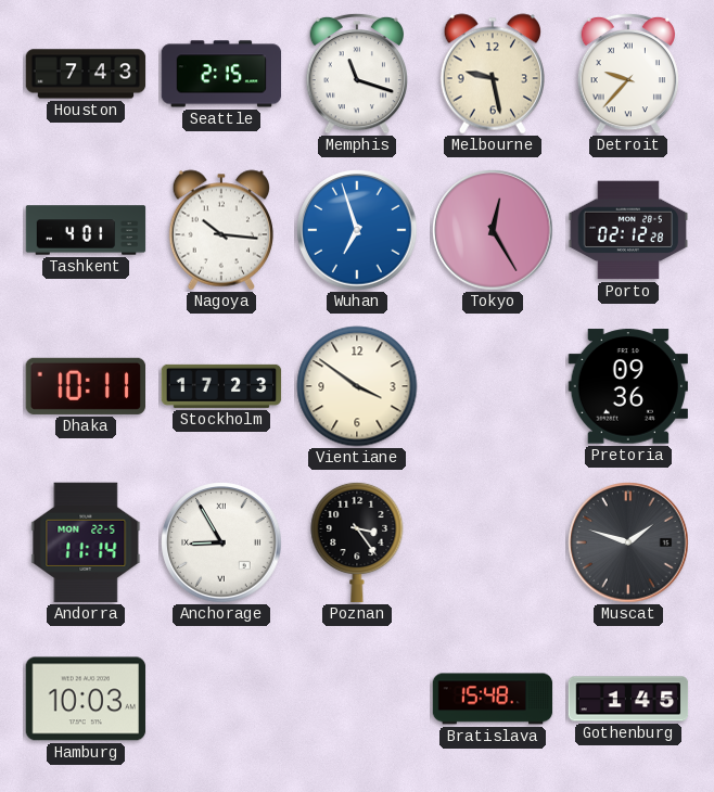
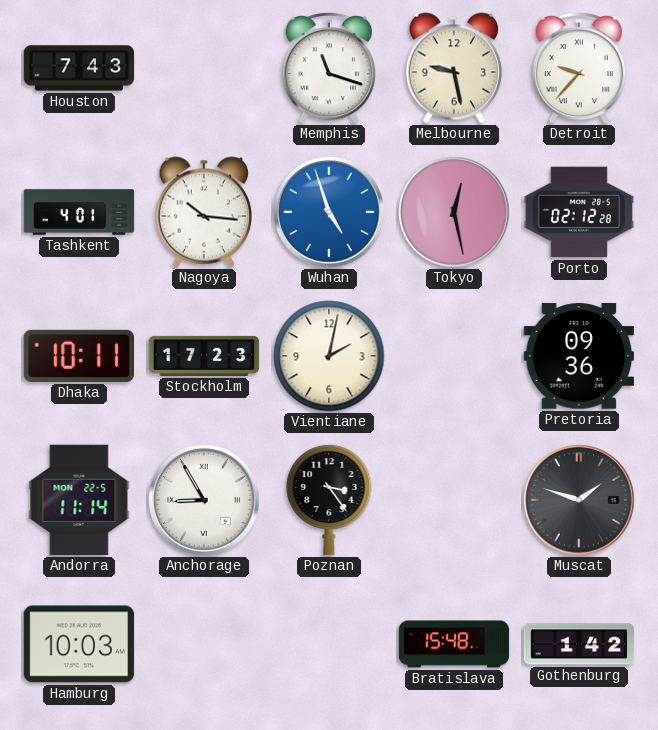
Seattle: 2:15 -> none
Wuhan: 6:57 -> 4:57
Tokyo: 12:25 -> 12:28
Vientiane: 3:51 -> 2:02
Gothenburg: 1:45 -> 1:42
